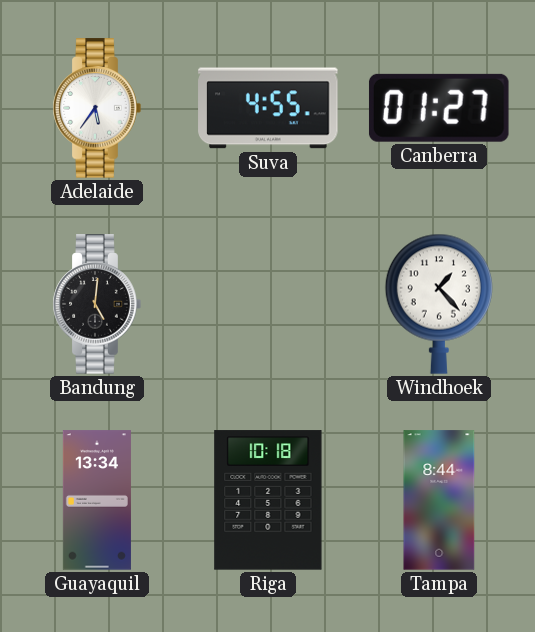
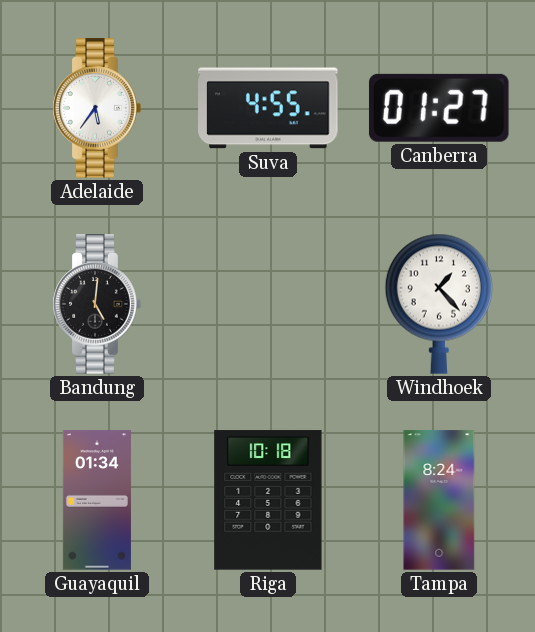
Guayaquil: 13:34 -> 01:34
Tampa: 8:44 -> 8:24
